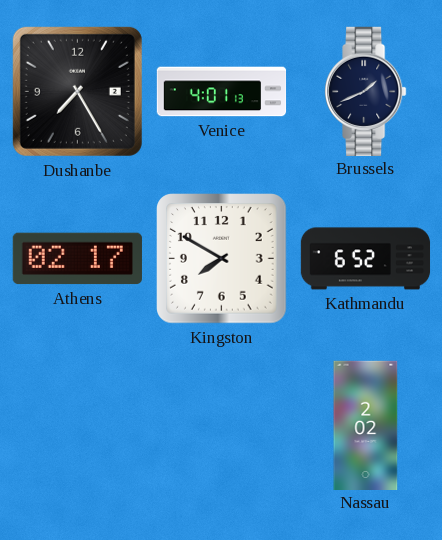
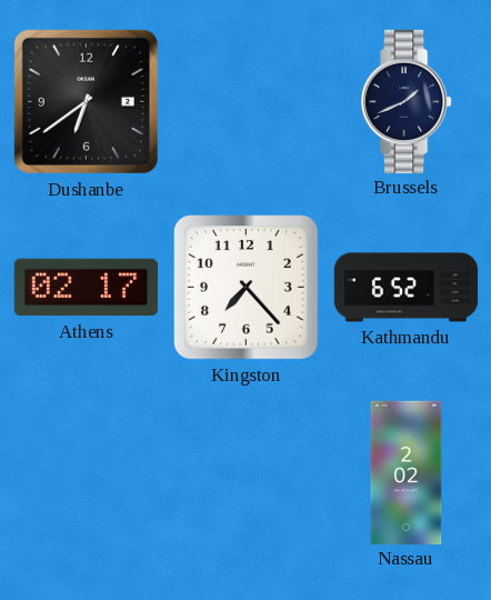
Dushanbe: 7:25 -> 6:39
Venice: 4:01 -> none
Kingston: 7:50 -> 7:23
